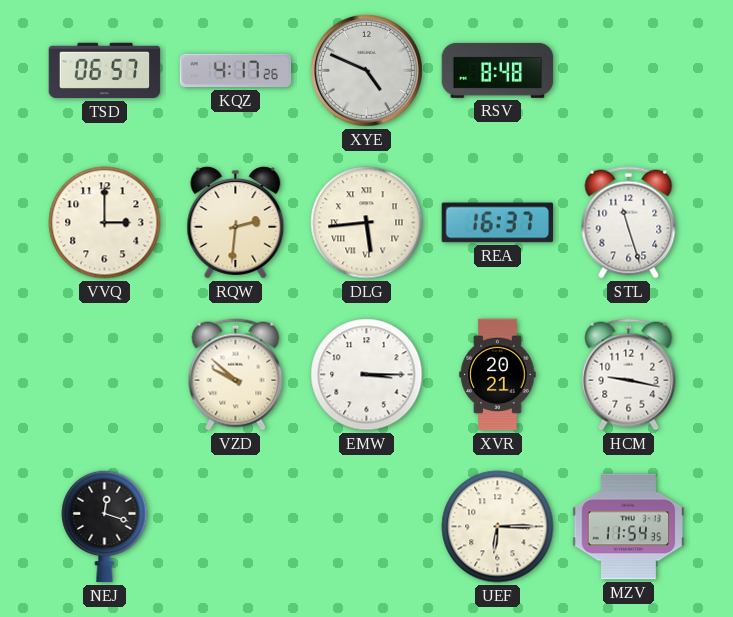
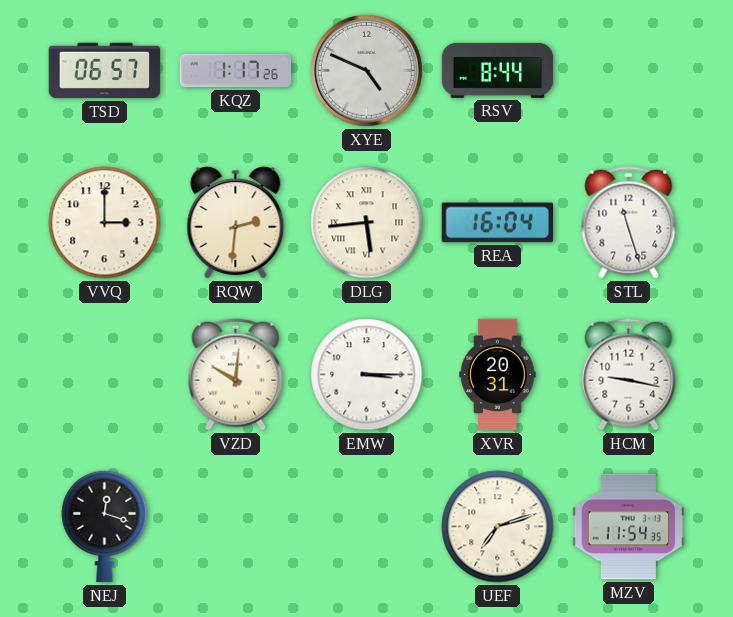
KQZ: 4:17 -> 1:17
RSV: 8:48 -> 8:44
REA: 16:37 -> 16:04
VZD: 9:52 -> 10:01
XVR: 20:21 -> 20:31
UEF: 6:15 -> 7:12
